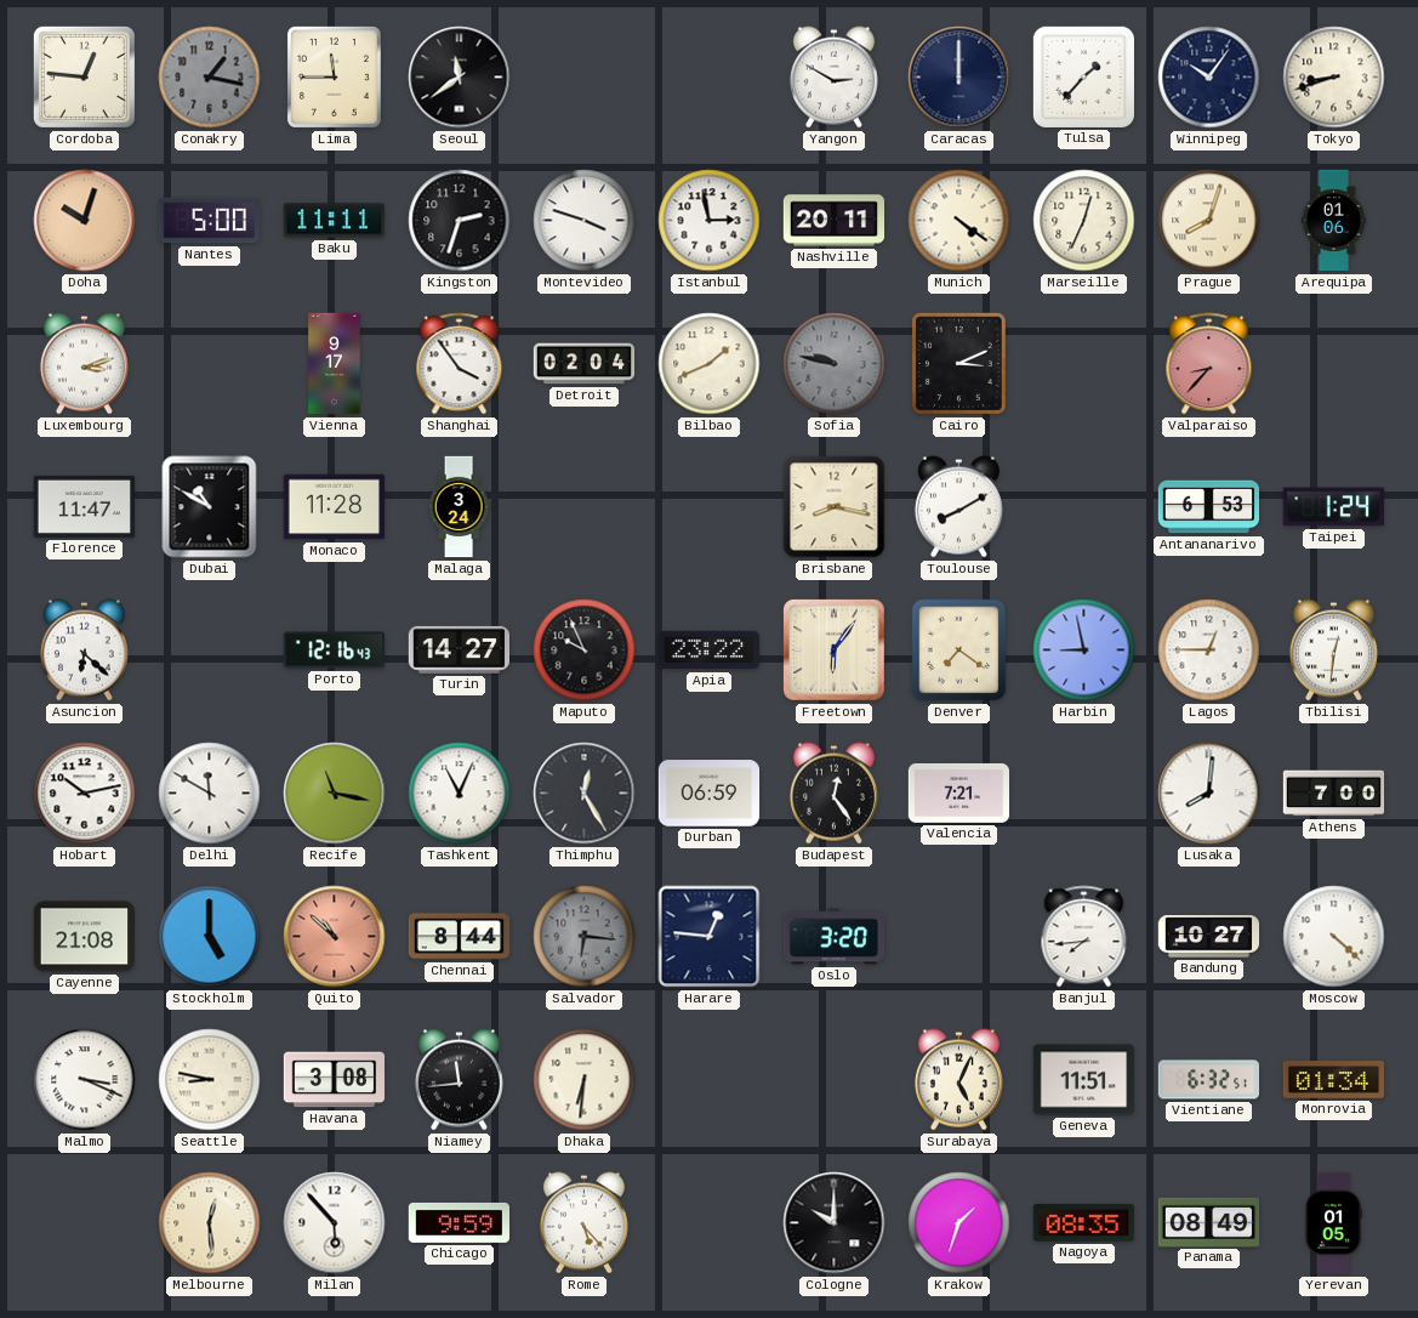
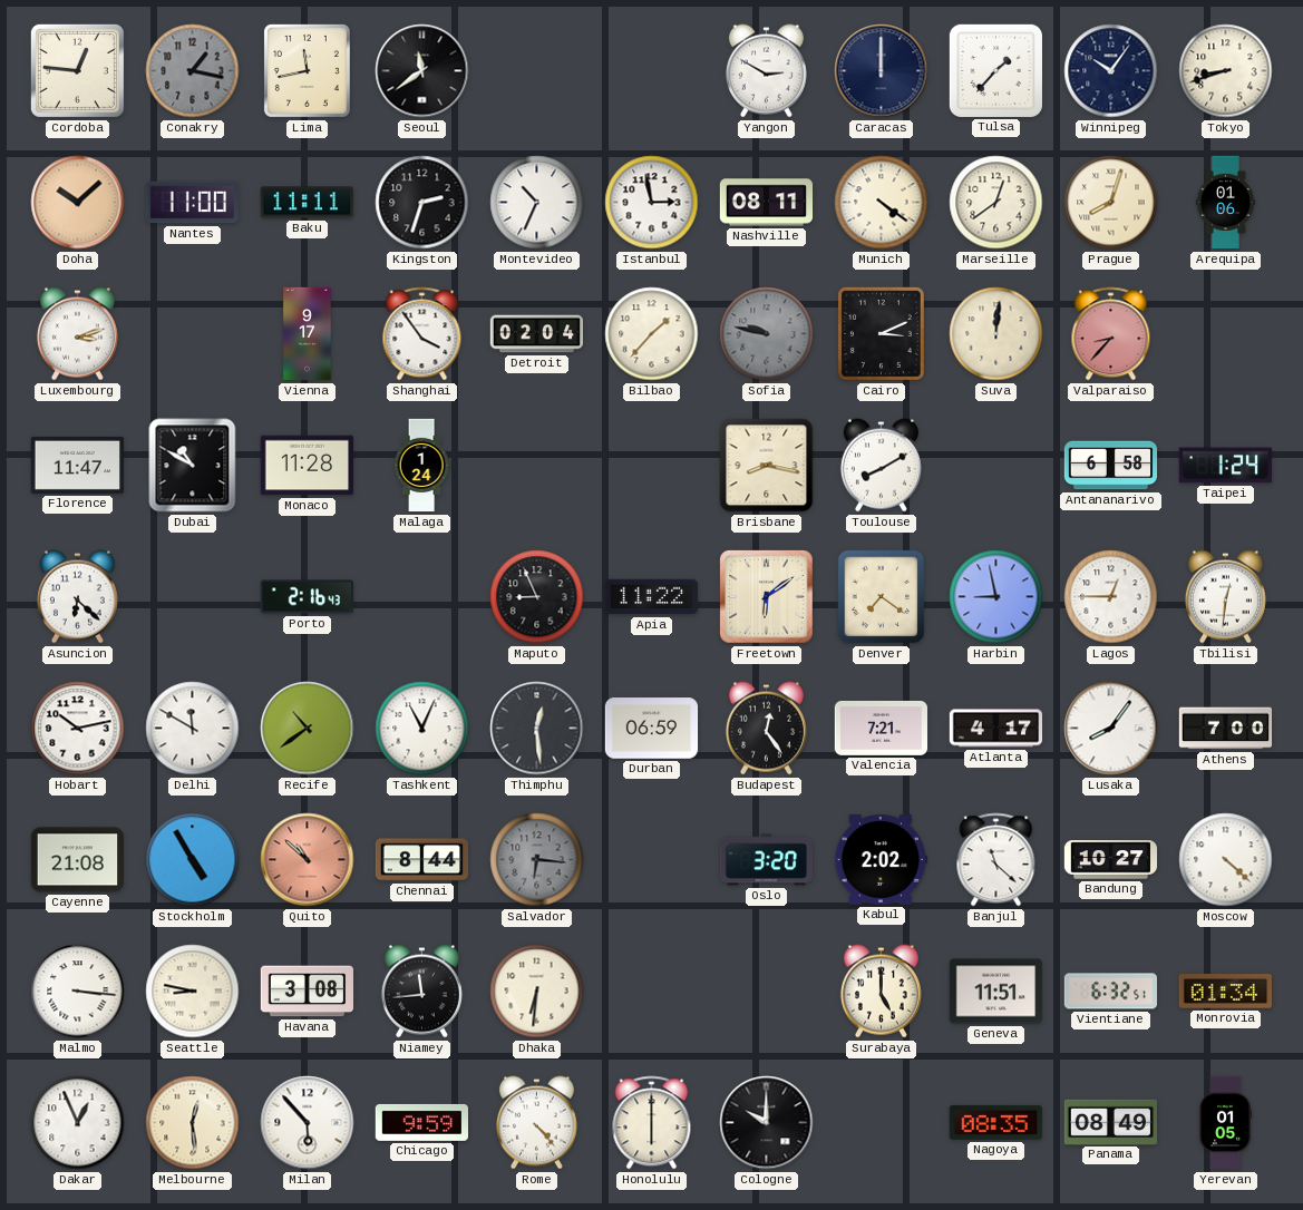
Lima: 11:45 -> 11:43
Doha: 10:03 -> 10:08
Nantes: 5:00 -> 11:00
Montevideo: 3:48 -> 10:34
Nashville: 20:11 -> 08:11
Marseille: 12:34 -> 12:39
Bilbao: 1:41 -> 1:37
Suva: none -> 12:01
Malaga: 3:24 -> 1:24
Antananarivo: 6:53 -> 6:58
Porto: 12:16 -> 2:16
Turin: 14:27 -> none
Maputo: 9:56 -> 8:56
Apia: 23:22 -> 11:22
Freetown: 6:06 -> 6:09
Recife: 11:17 -> 10:39
Thimphu: 12:25 -> 12:29
Atlanta: none -> 4:17
Lusaka: 8:01 -> 8:06
Stockholm: 5:00 -> 4:55
Harare: 12:46 -> none
Kabul: none -> 2:02
Banjul: 7:44 -> 11:22
Malmo: 3:19 -> 3:16
Surabaya: 5:04 -> 5:00
Dakar: none -> 12:56
Rome: 5:23 -> 4:23
Honolulu: none -> 6:00
Krakow: 1:33 -> none
